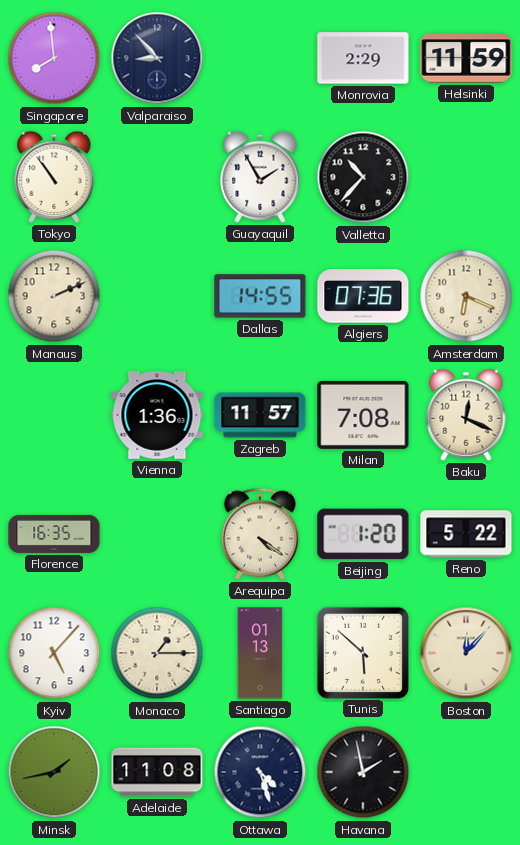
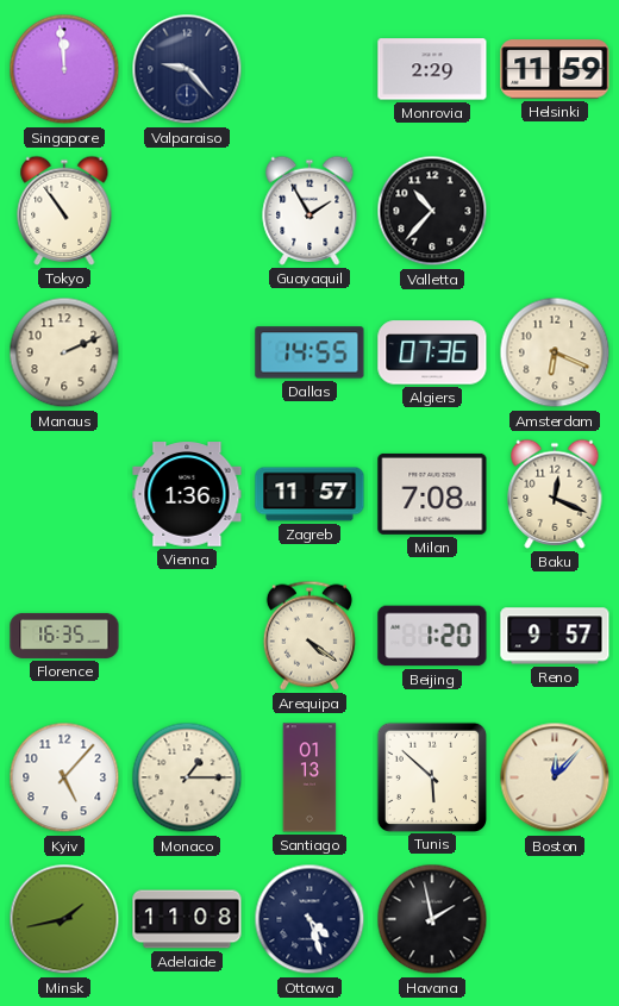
Singapore: 7:59 -> 11:59
Valparaiso: 8:53 -> 9:23
Reno: 5:22 -> 9:57
